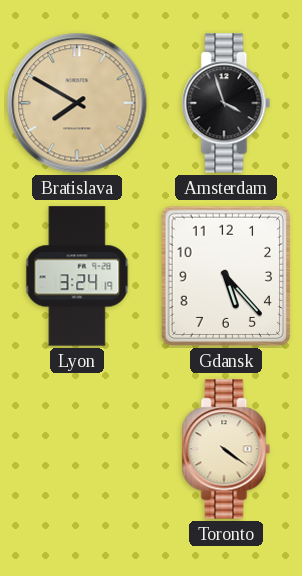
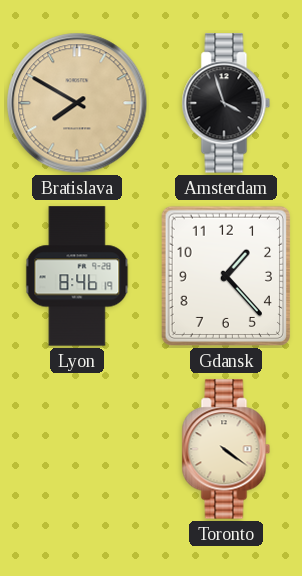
Lyon: 3:24 -> 8:46
Gdansk: 5:23 -> 1:23
